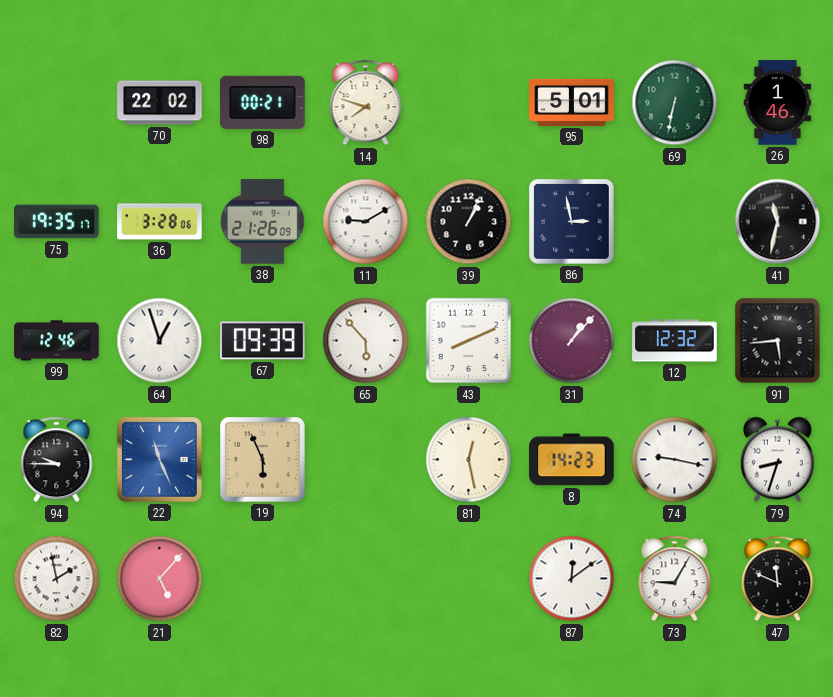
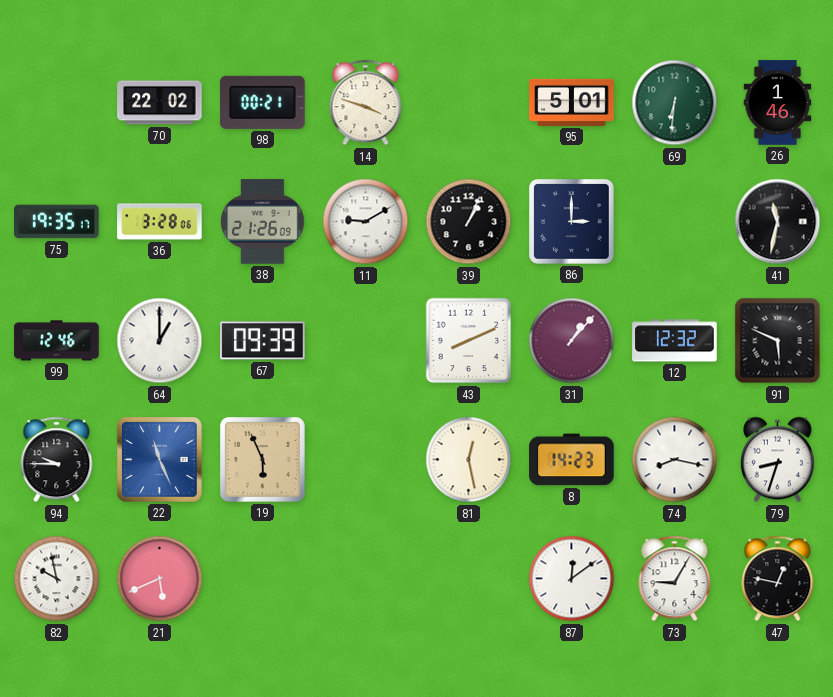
14: 7:48 -> 3:48
69: 6:32 -> 6:31
86: 2:58 -> 3:00
64: 12:57 -> 1:00
65: 5:53 -> none
91: 5:44 -> 5:49
74: 9:17 -> 8:17
82: 1:58 -> 9:58
21: 5:07 -> 5:41
47: 11:49 -> 12:47
